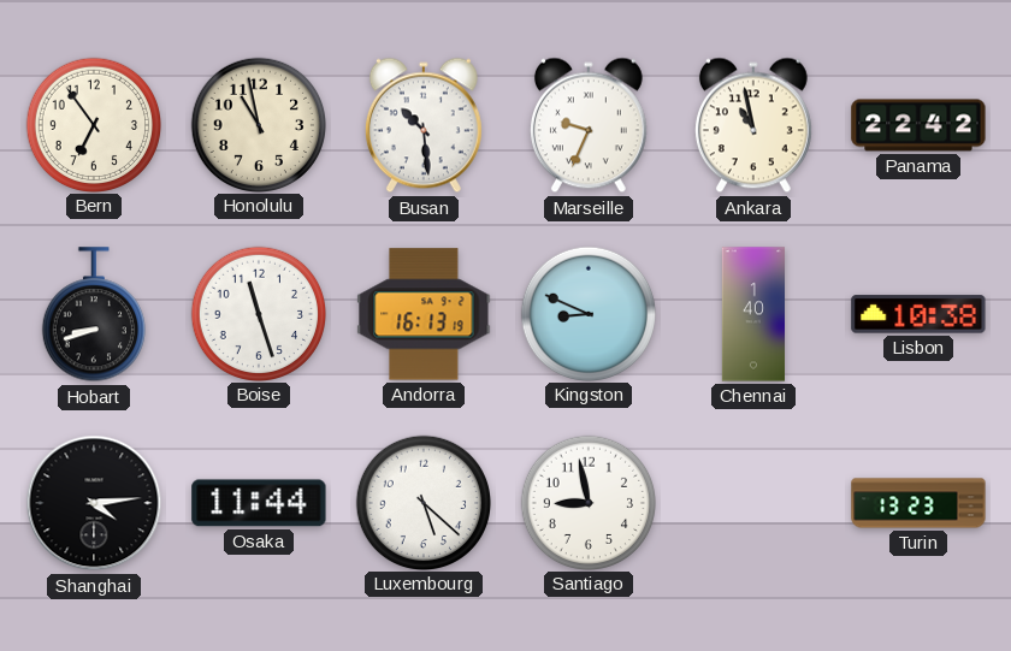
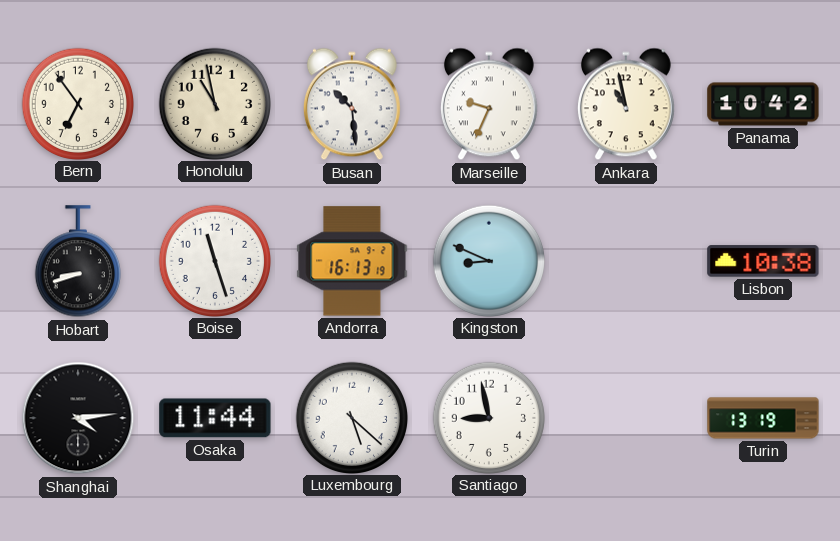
Panama: 22:42 -> 10:42
Chennai: 1:40 -> none
Turin: 13:23 -> 13:19
